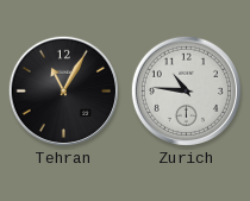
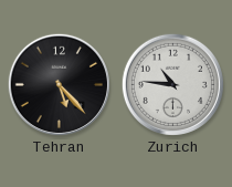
Tehran: 11:05 -> 5:23
